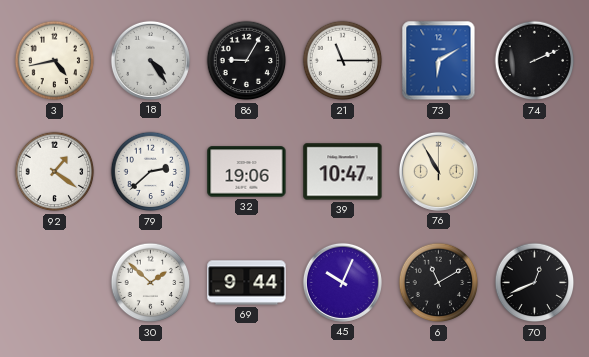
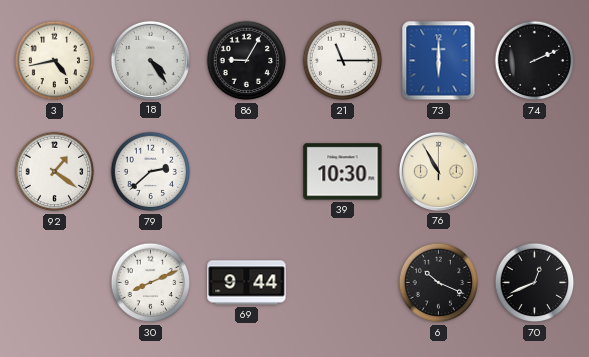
73: 6:10 -> 6:00
32: 19:06 -> none
39: 10:47 -> 10:30
30: 1:52 -> 8:11
45: 10:04 -> none
6: 11:10 -> 10:19
